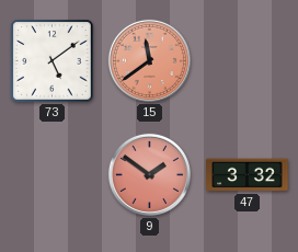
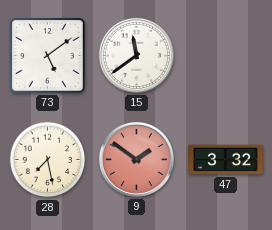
15 dial: salmon -> white
28: none -> 7:28
